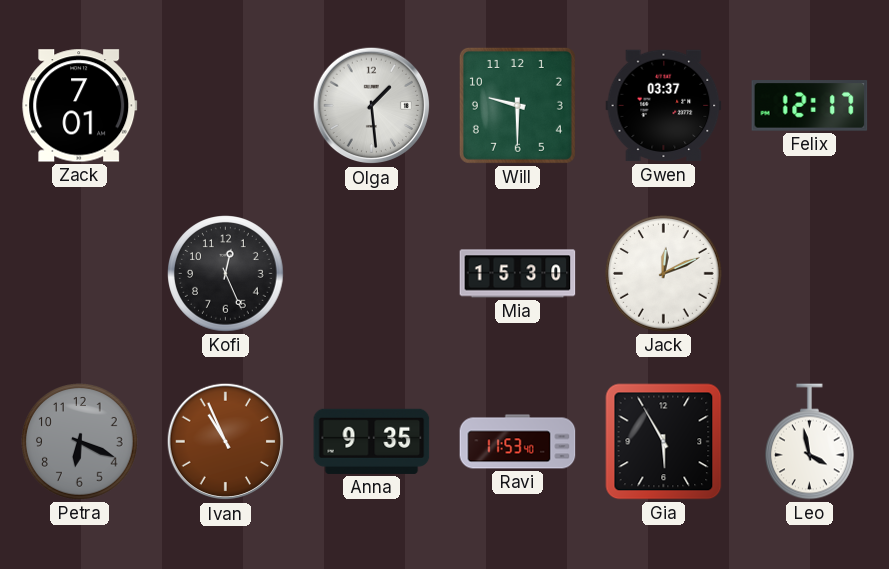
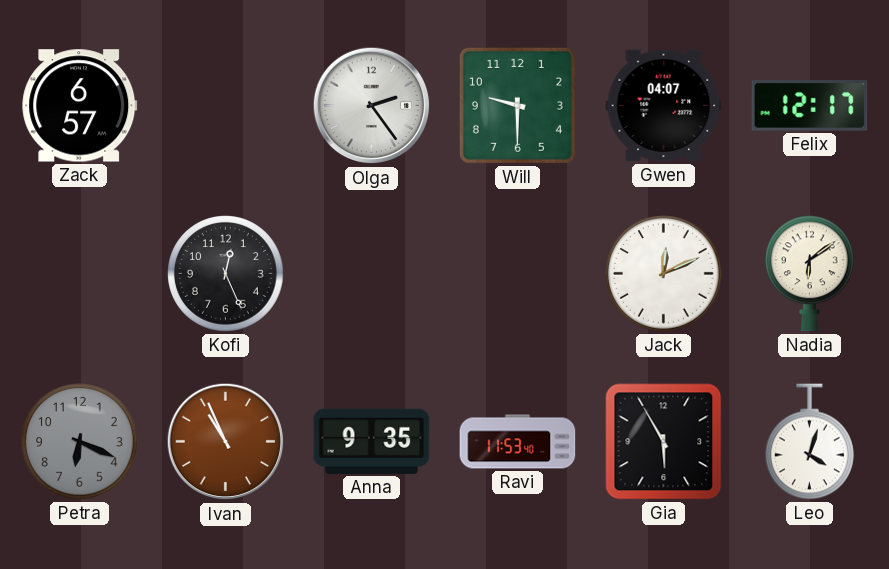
Zack: 7:01 -> 6:57
Olga: 1:29 -> 2:24
Gwen: 03:37 -> 04:07
Mia: 15:30 -> none
Nadia: none -> 6:09
Leo: 3:58 -> 4:03
